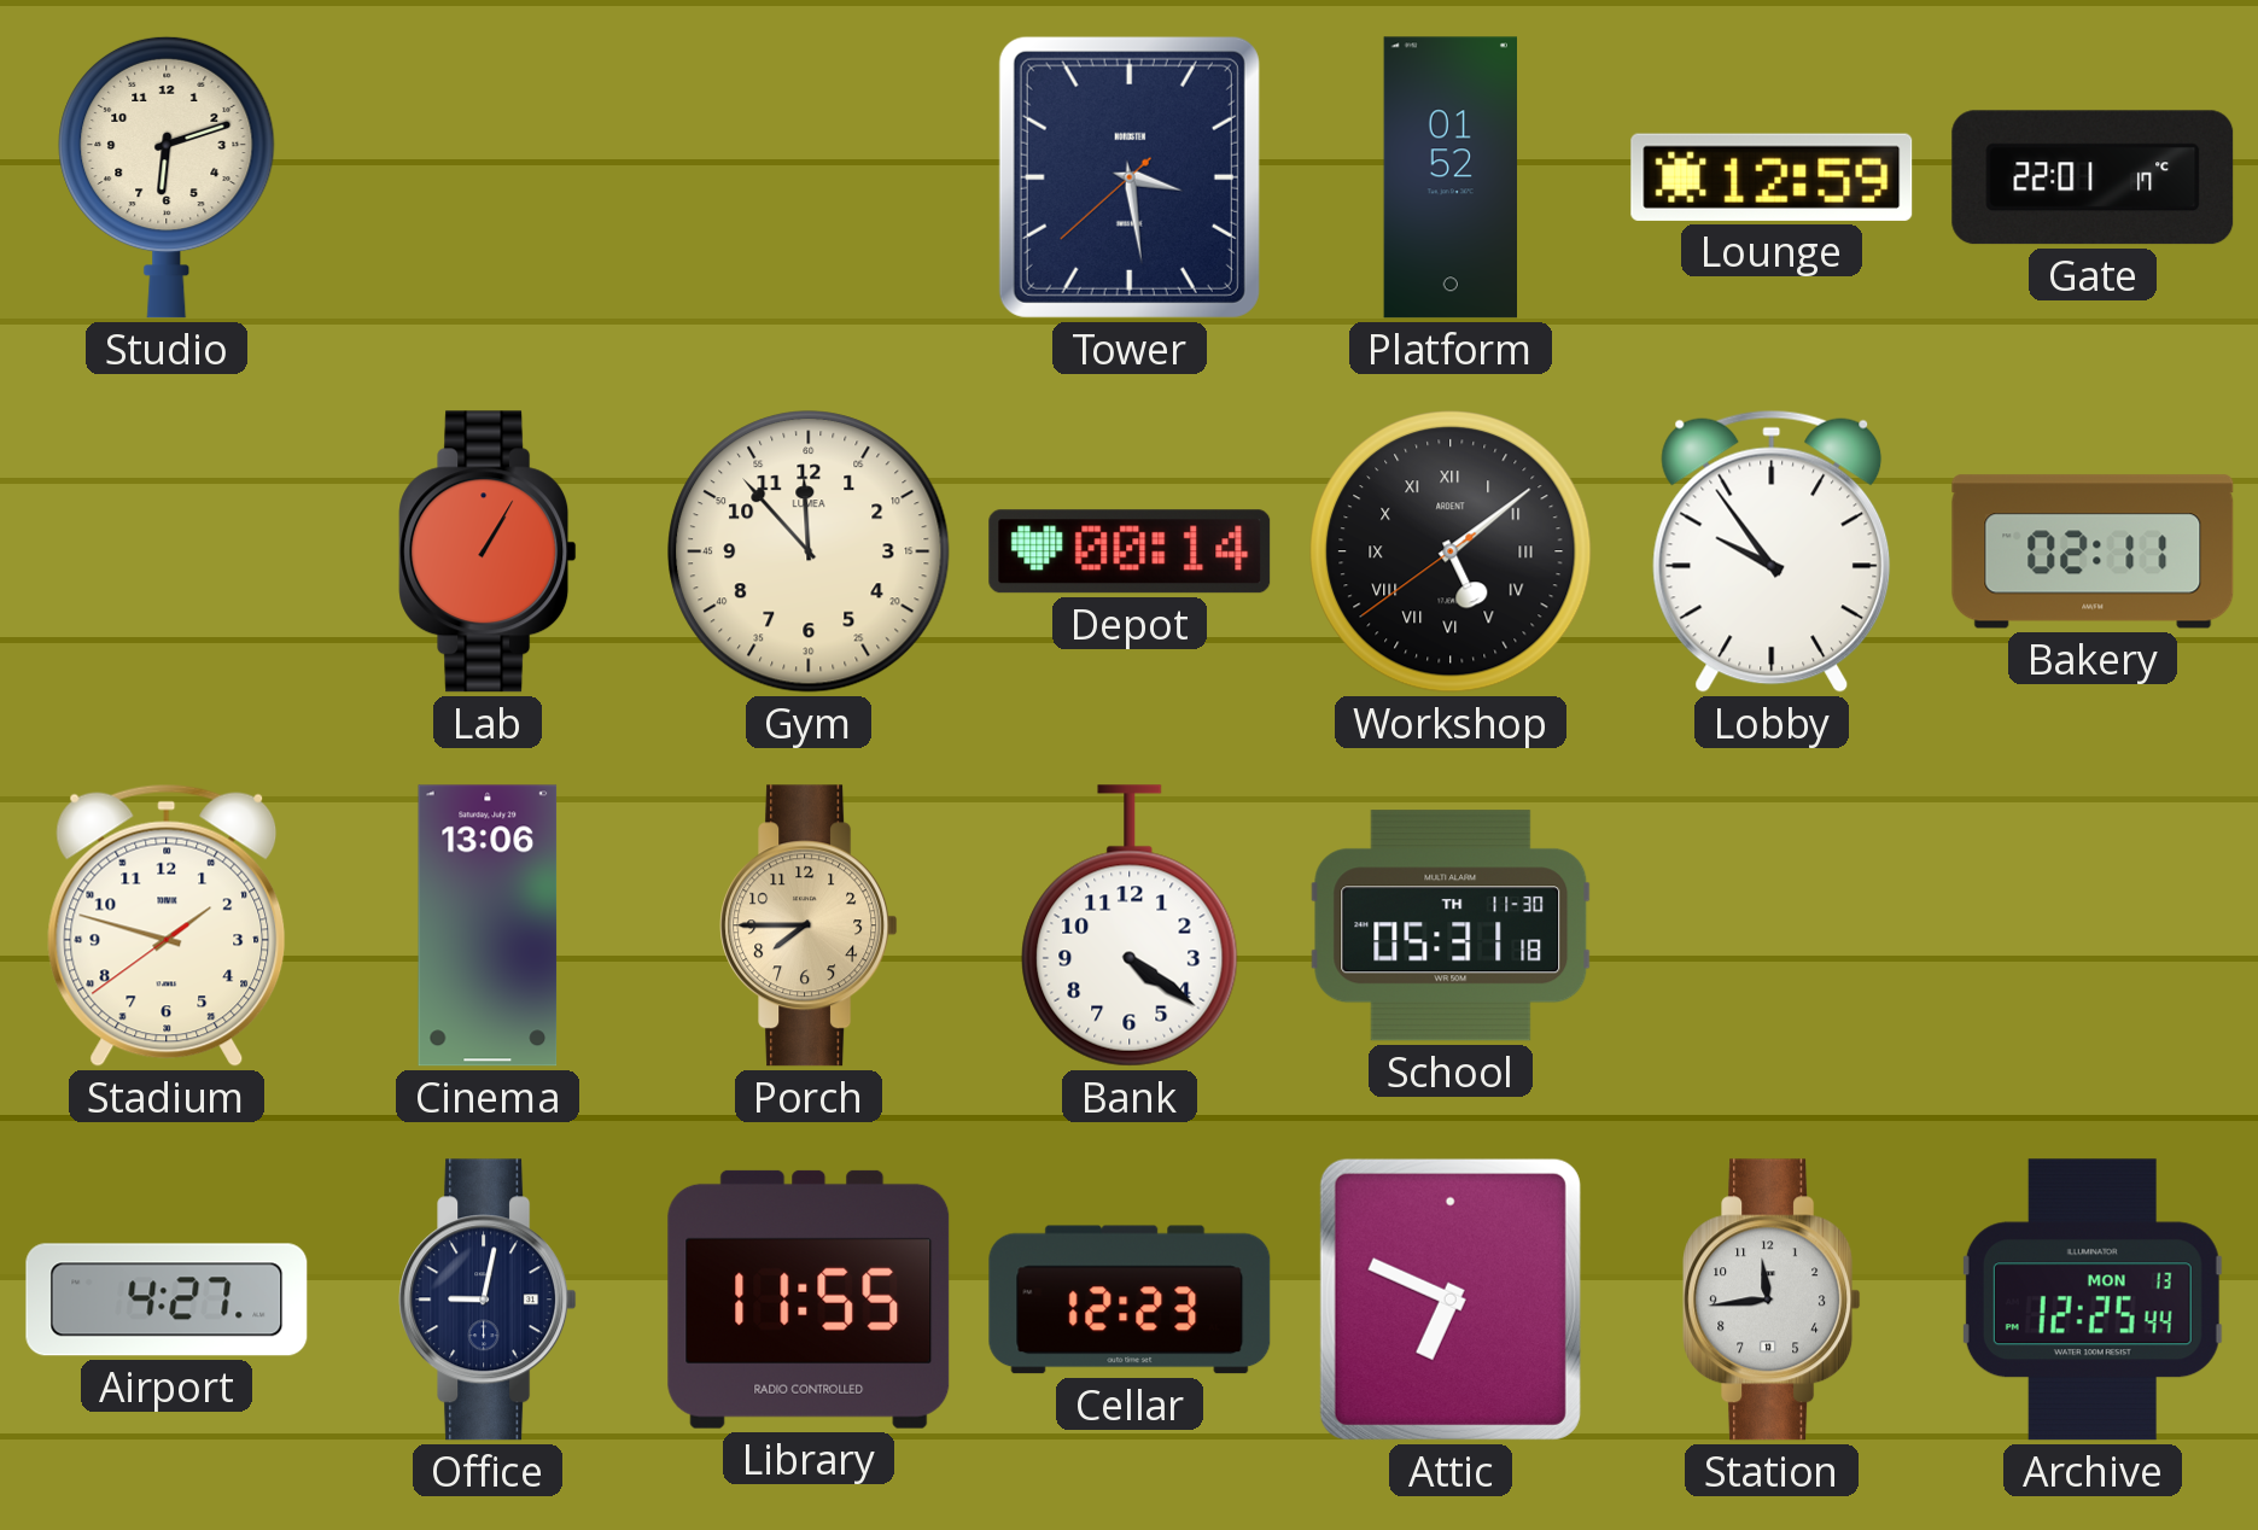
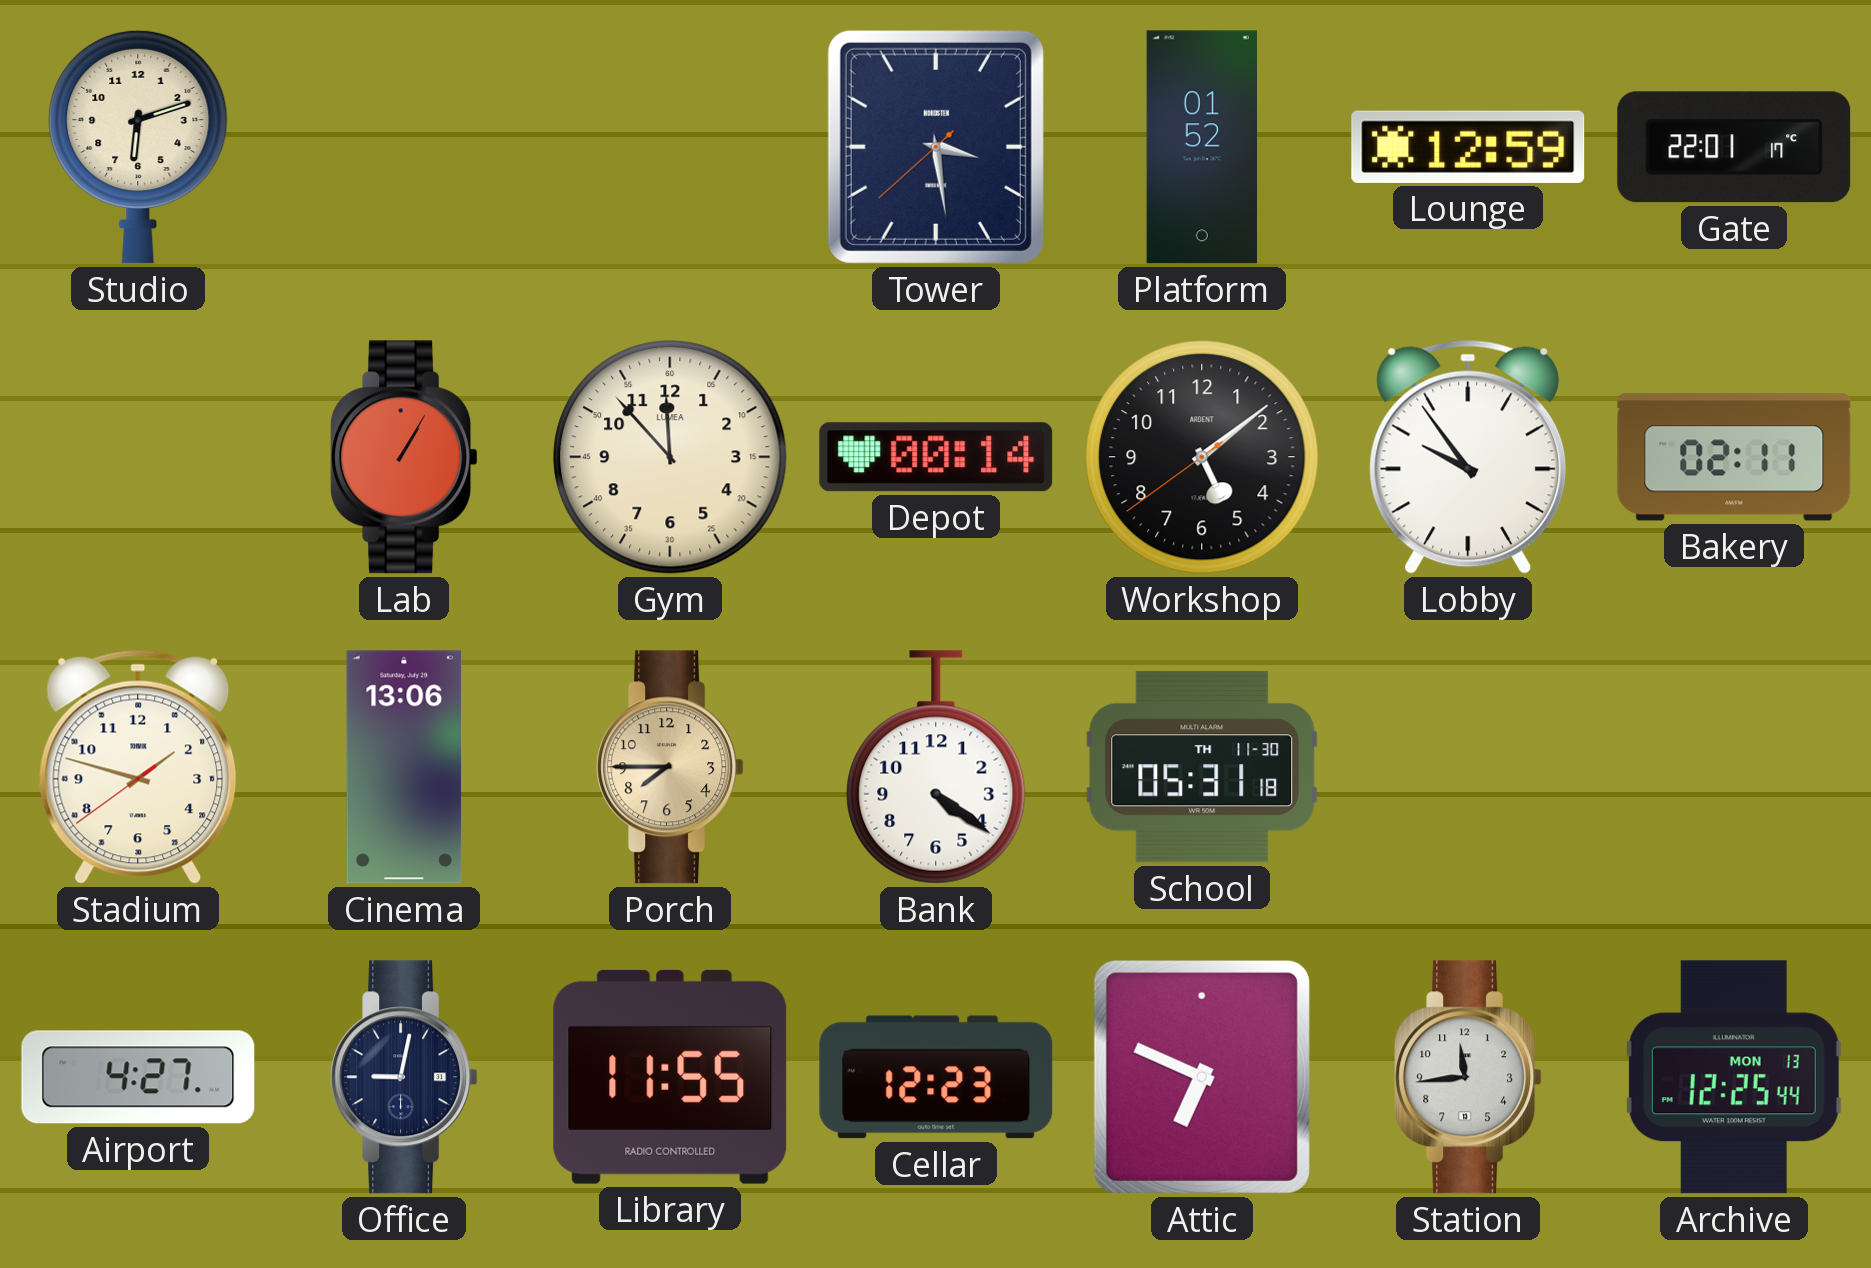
Workshop numerals: Roman -> Arabic
